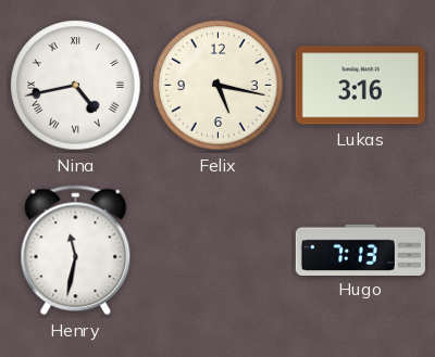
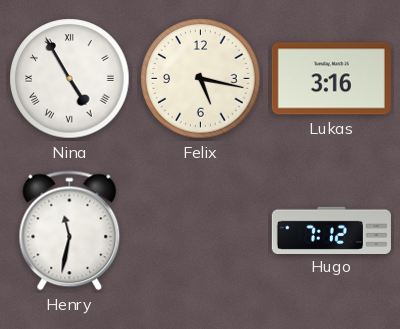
Nina: 4:43 -> 4:55
Hugo: 7:13 -> 7:12
